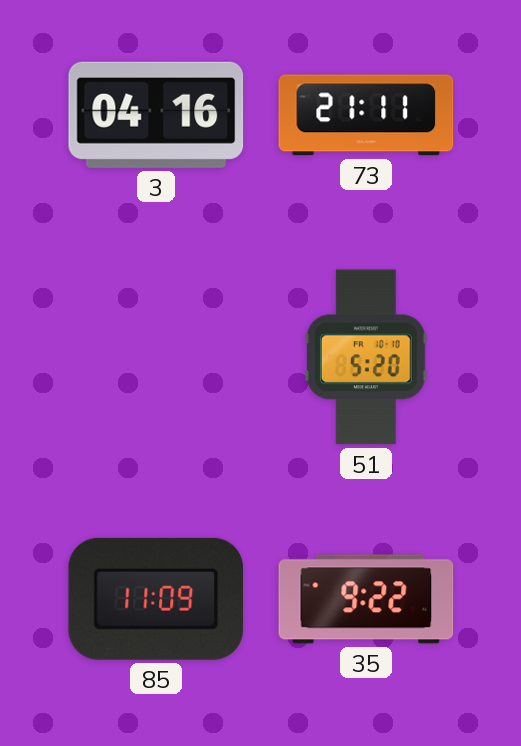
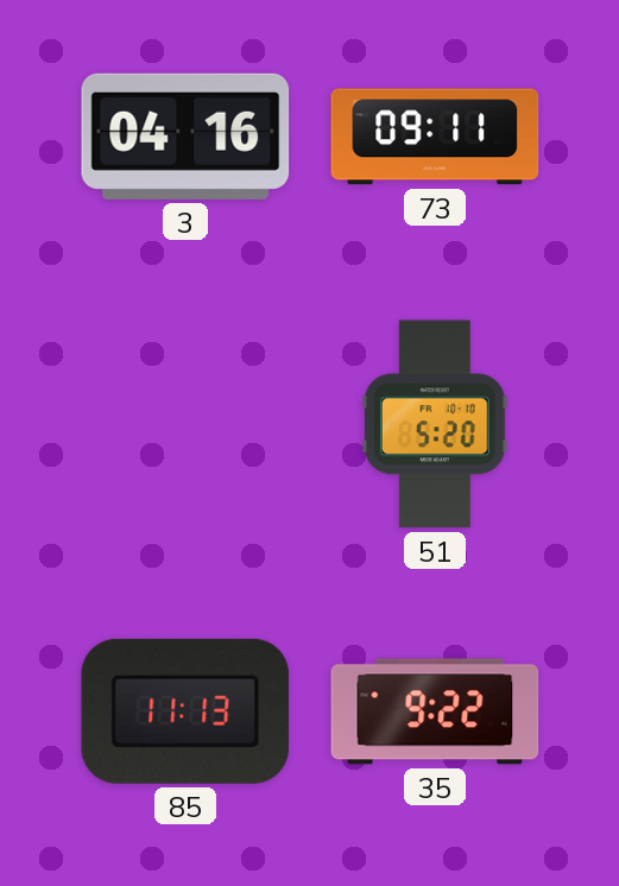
73: 21:11 -> 09:11
85: 11:09 -> 11:13
